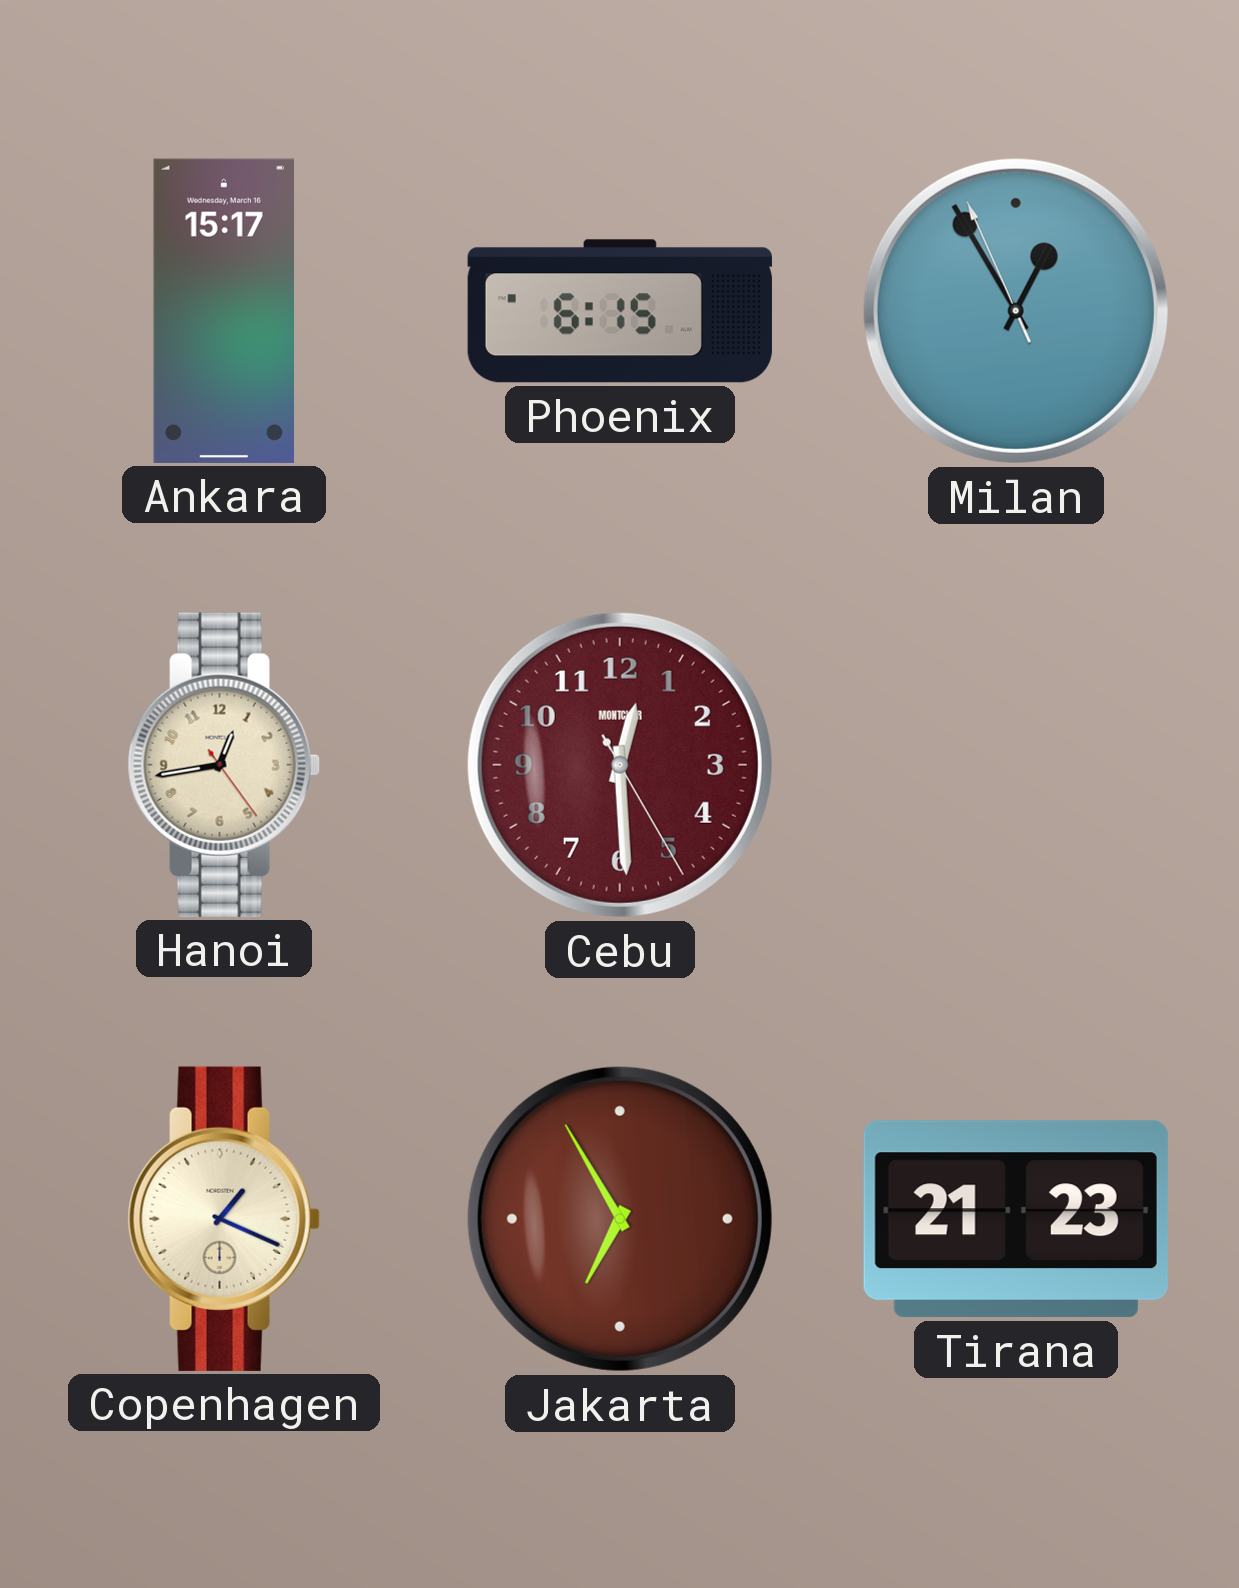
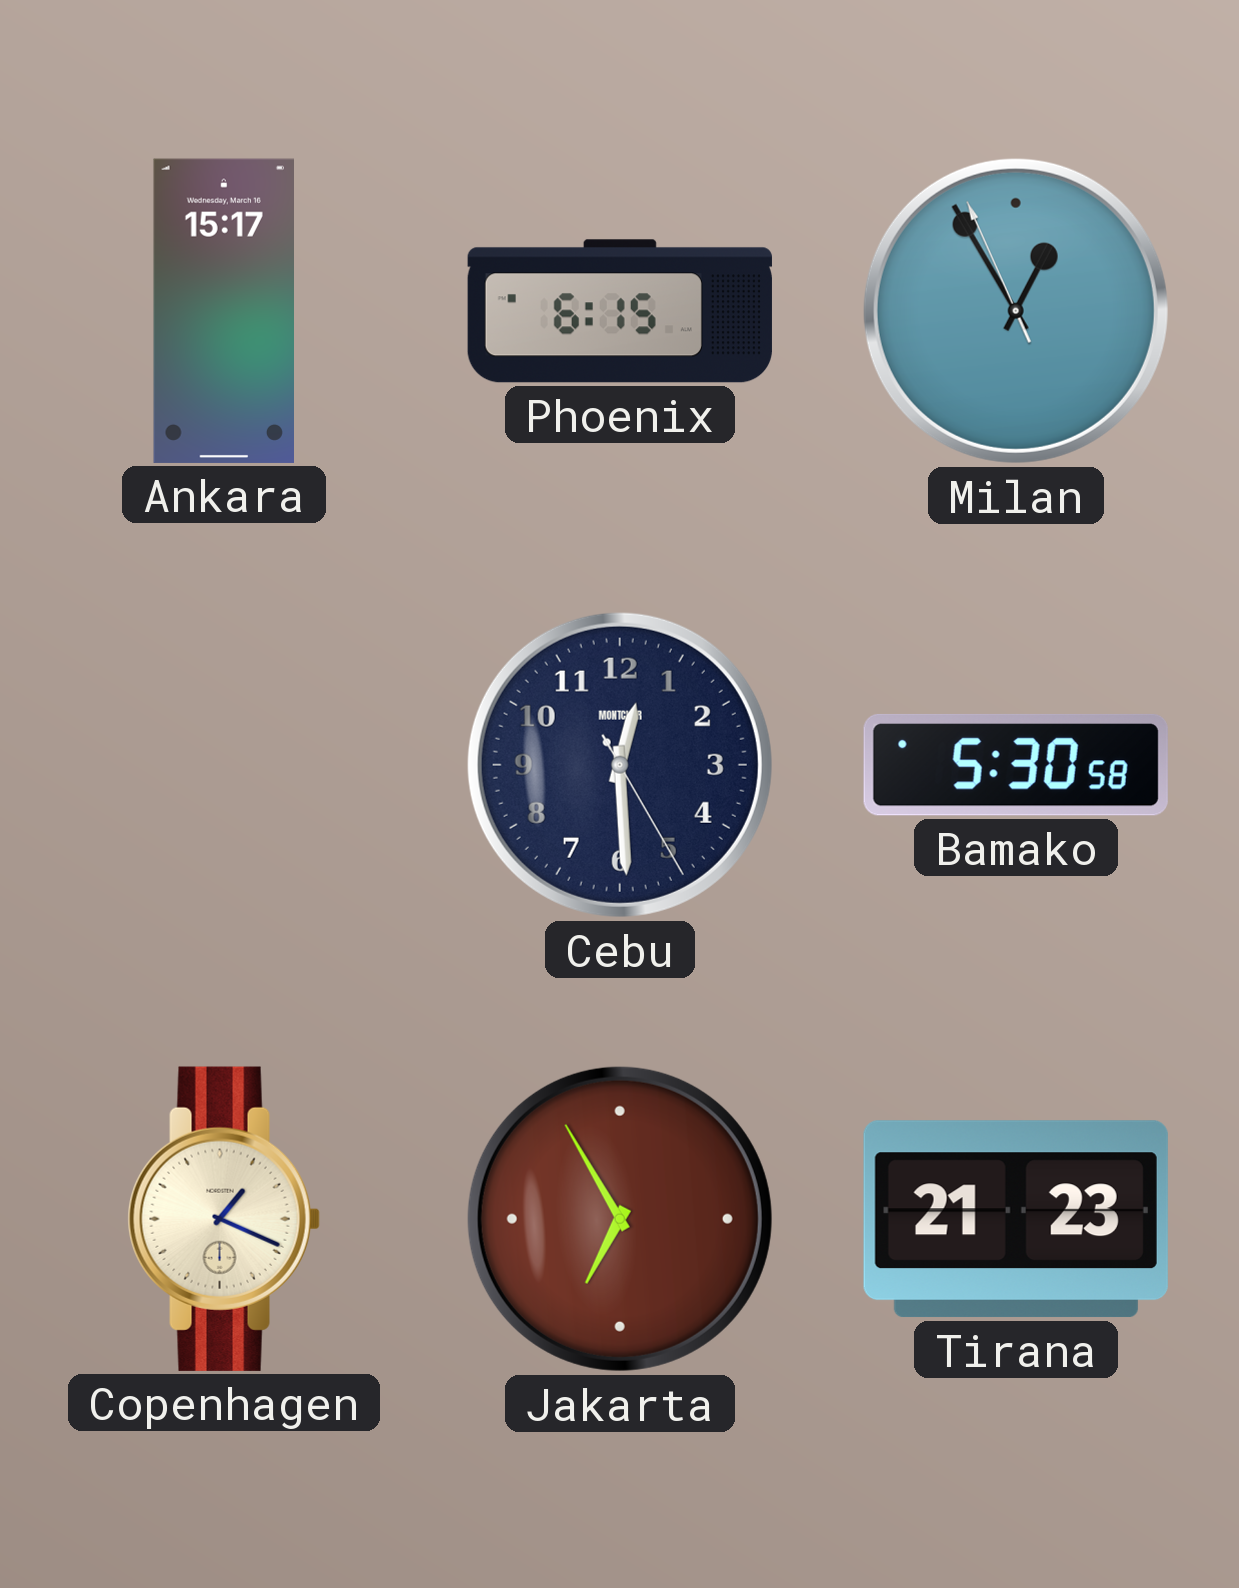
Hanoi: 12:43 -> none
Cebu dial: burgundy -> navy
Bamako: none -> 5:30
